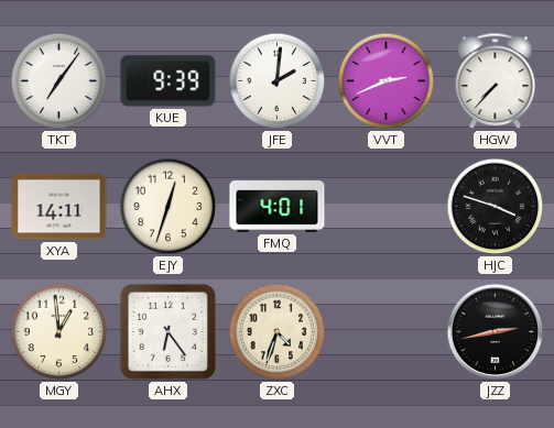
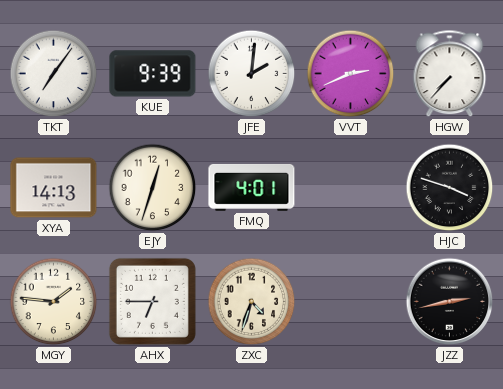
XYA: 14:11 -> 14:13
MGY: 12:59 -> 1:46
AHX: 6:24 -> 6:45
